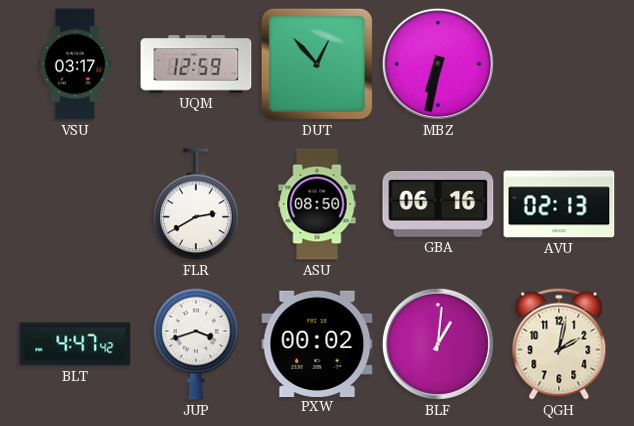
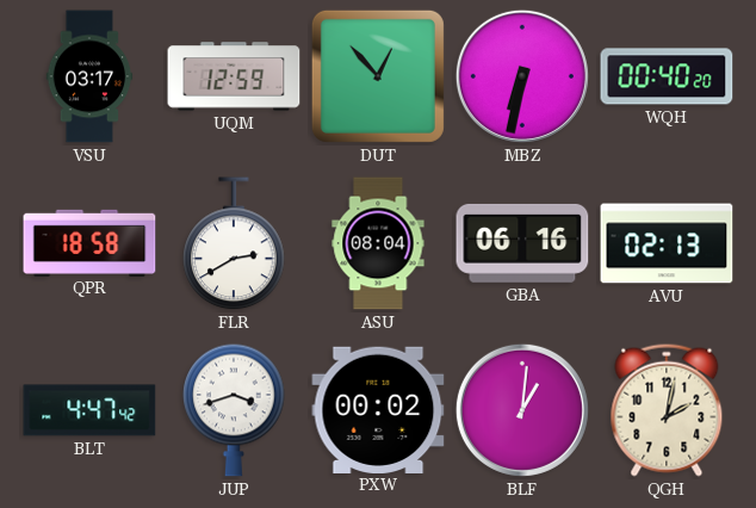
WQH: none -> 00:40
QPR: none -> 18:58
ASU: 08:50 -> 08:04
